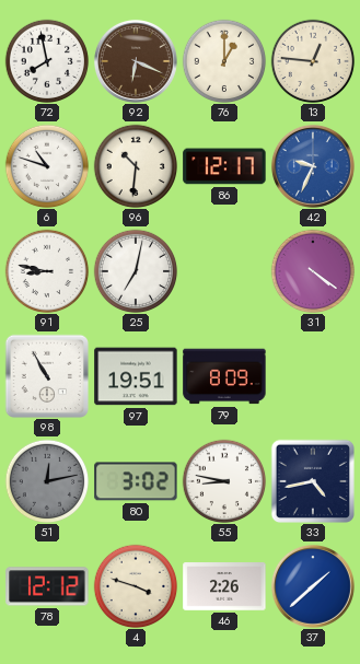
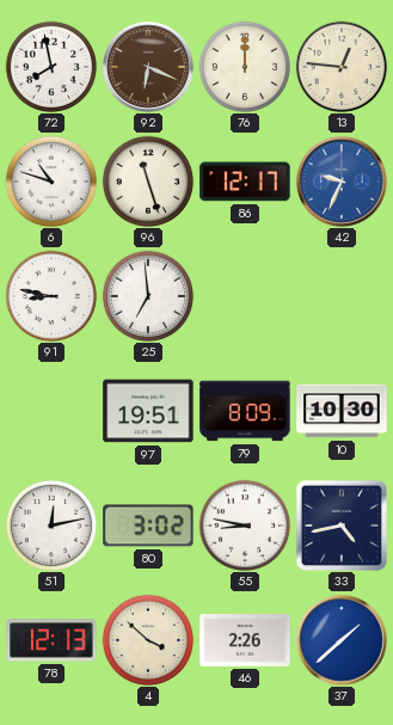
76: 1:00 -> 12:00
96: 10:31 -> 11:27
25: 7:02 -> 6:59
31: 4:21 -> none
98: 10:55 -> none
10: none -> 10:30
51 dial: grey -> white
78: 12:12 -> 12:13
4: 3:48 -> 3:52
